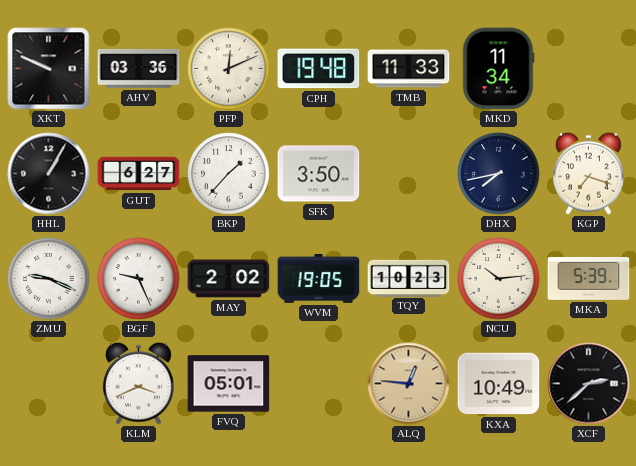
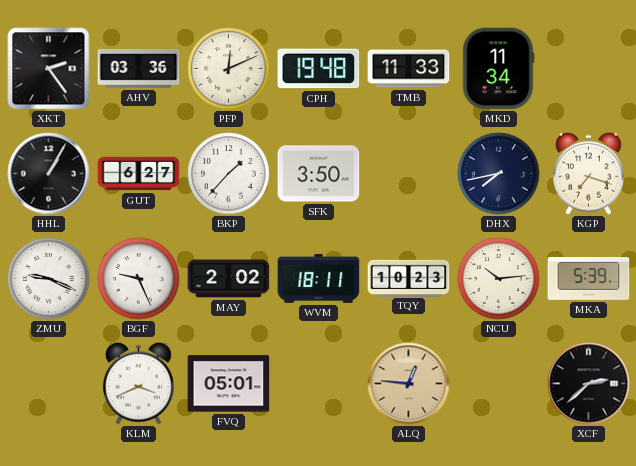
XKT: 9:49 -> 2:24
WVM: 19:05 -> 18:11
KXA: 10:49 -> none
